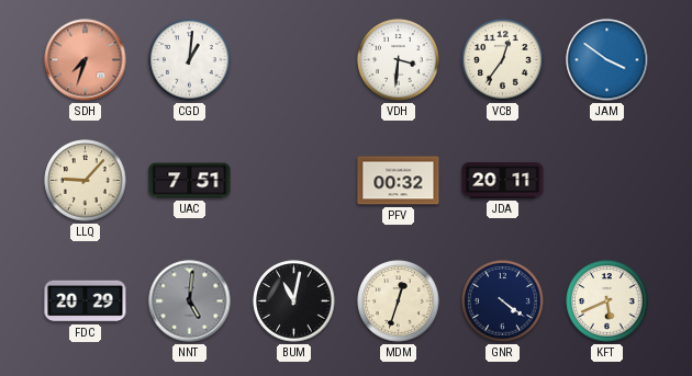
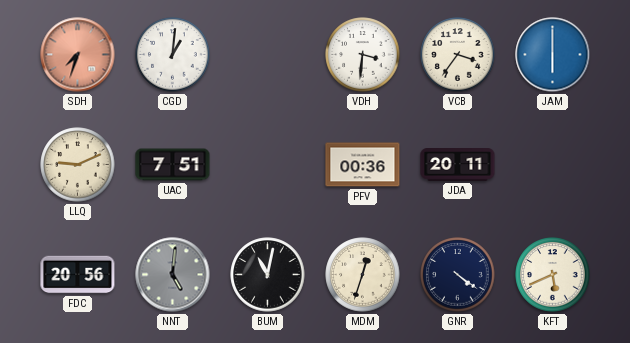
VCB: 12:36 -> 3:36
JAM: 3:51 -> 6:00
LLQ: 9:07 -> 9:11
PFV: 00:32 -> 00:36
FDC: 20:29 -> 20:56
